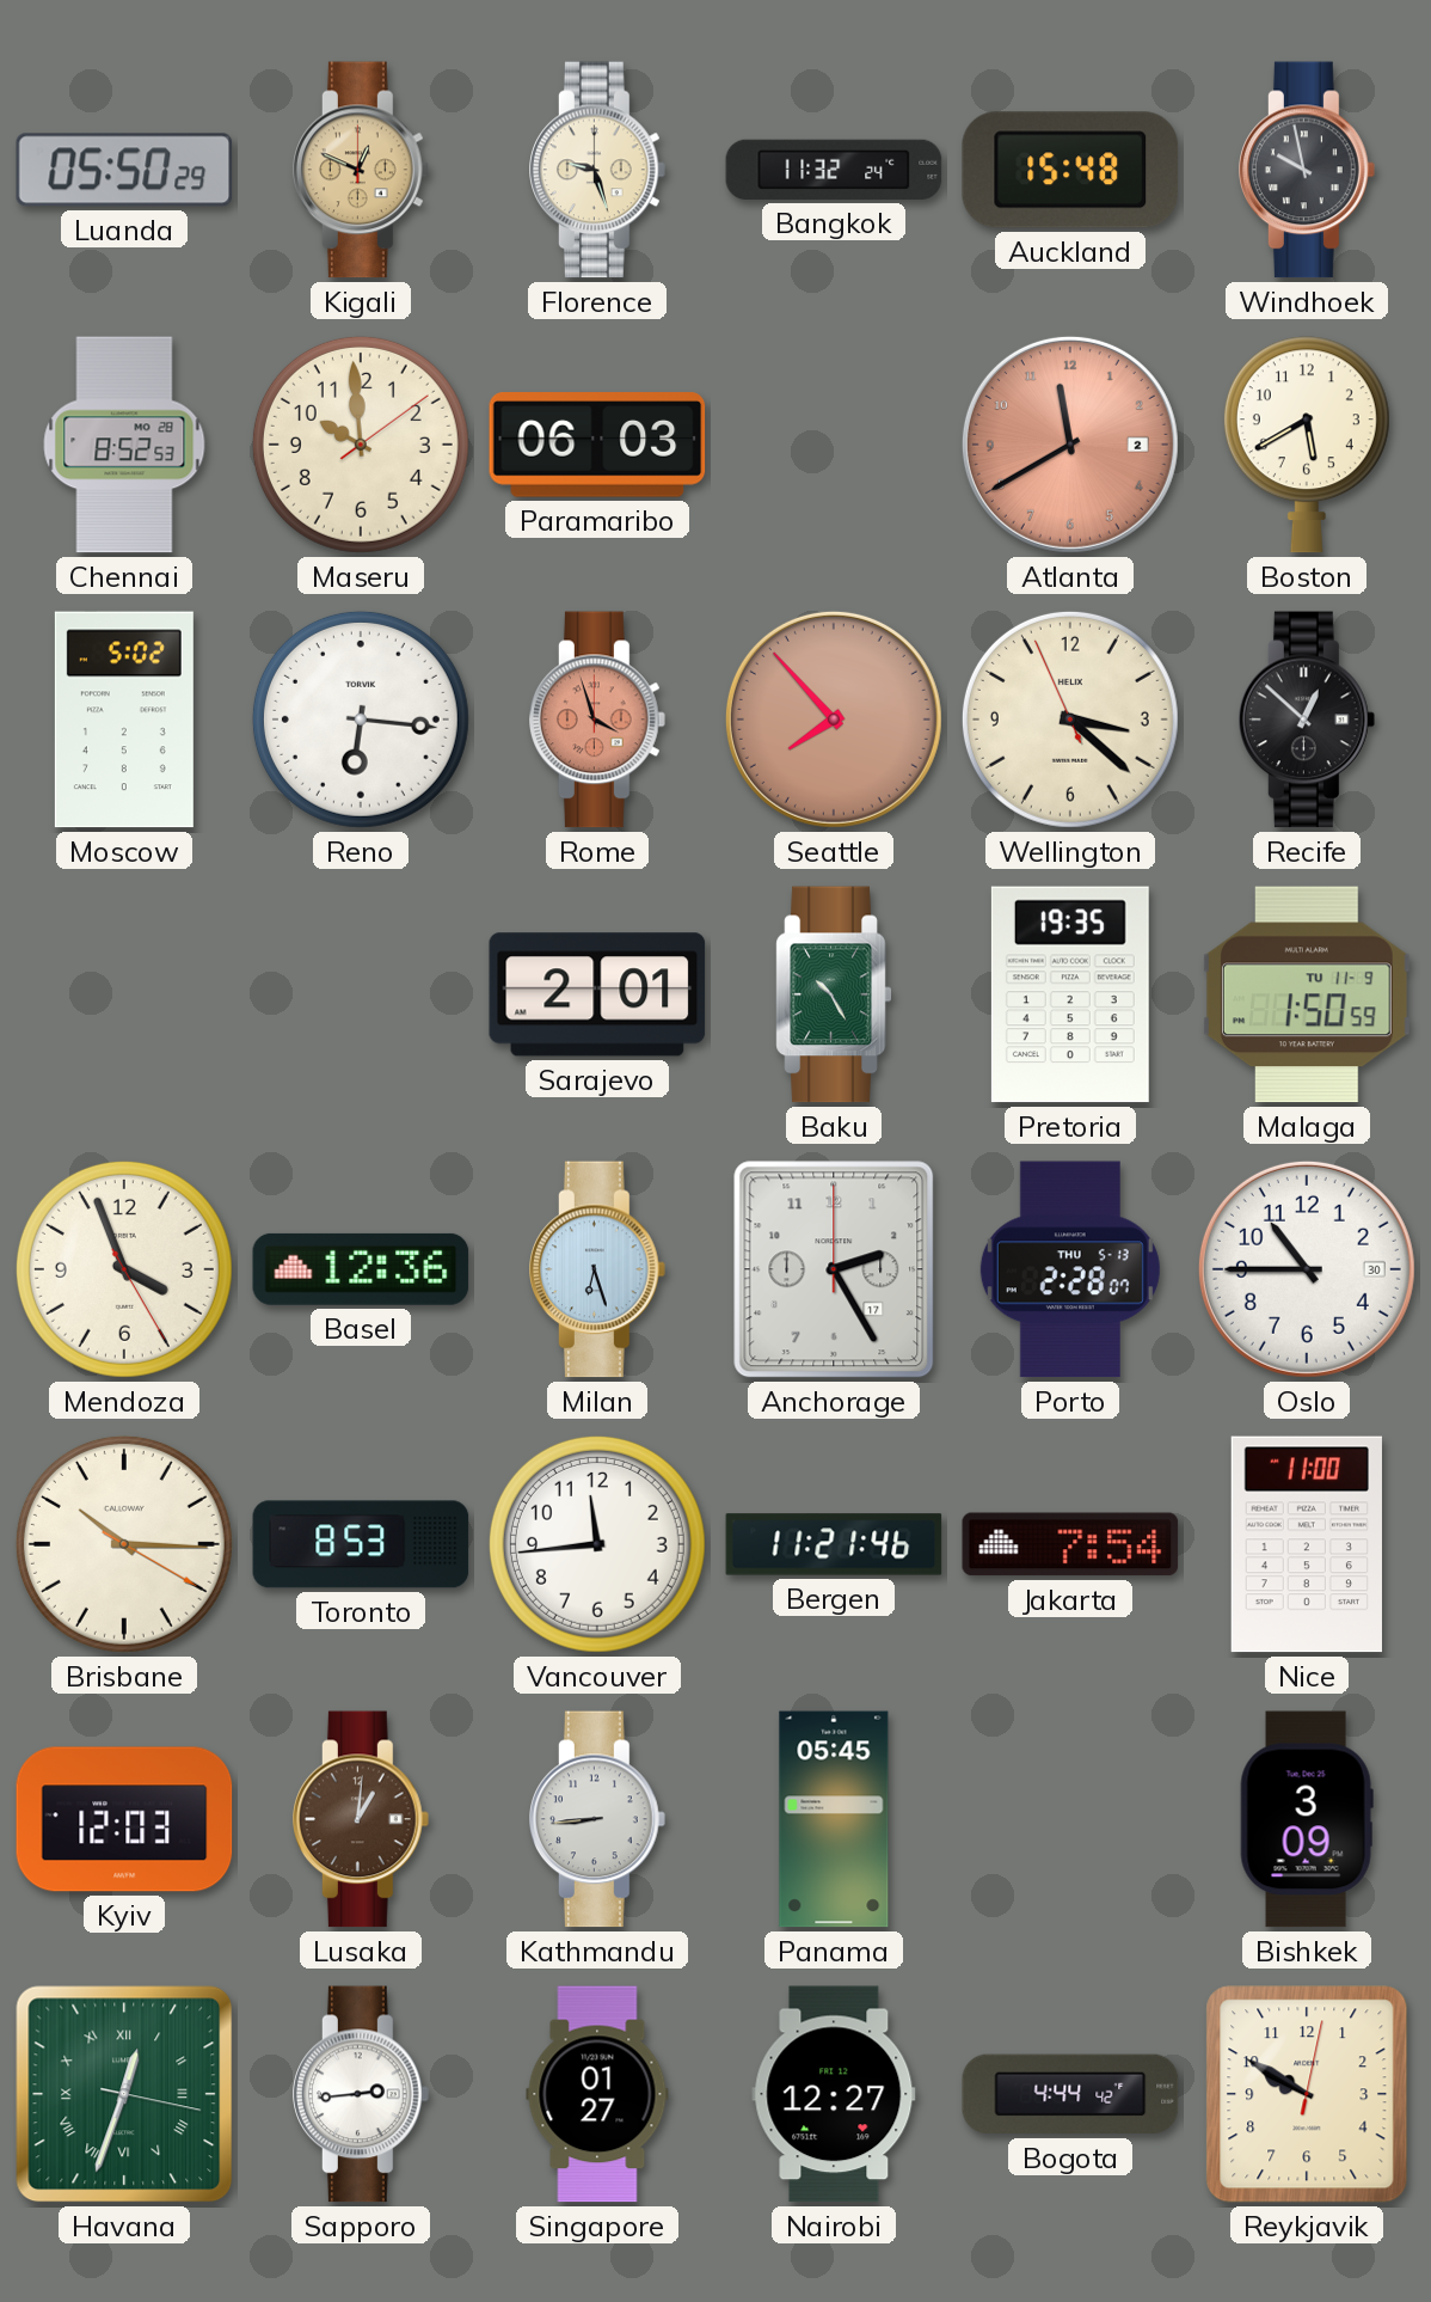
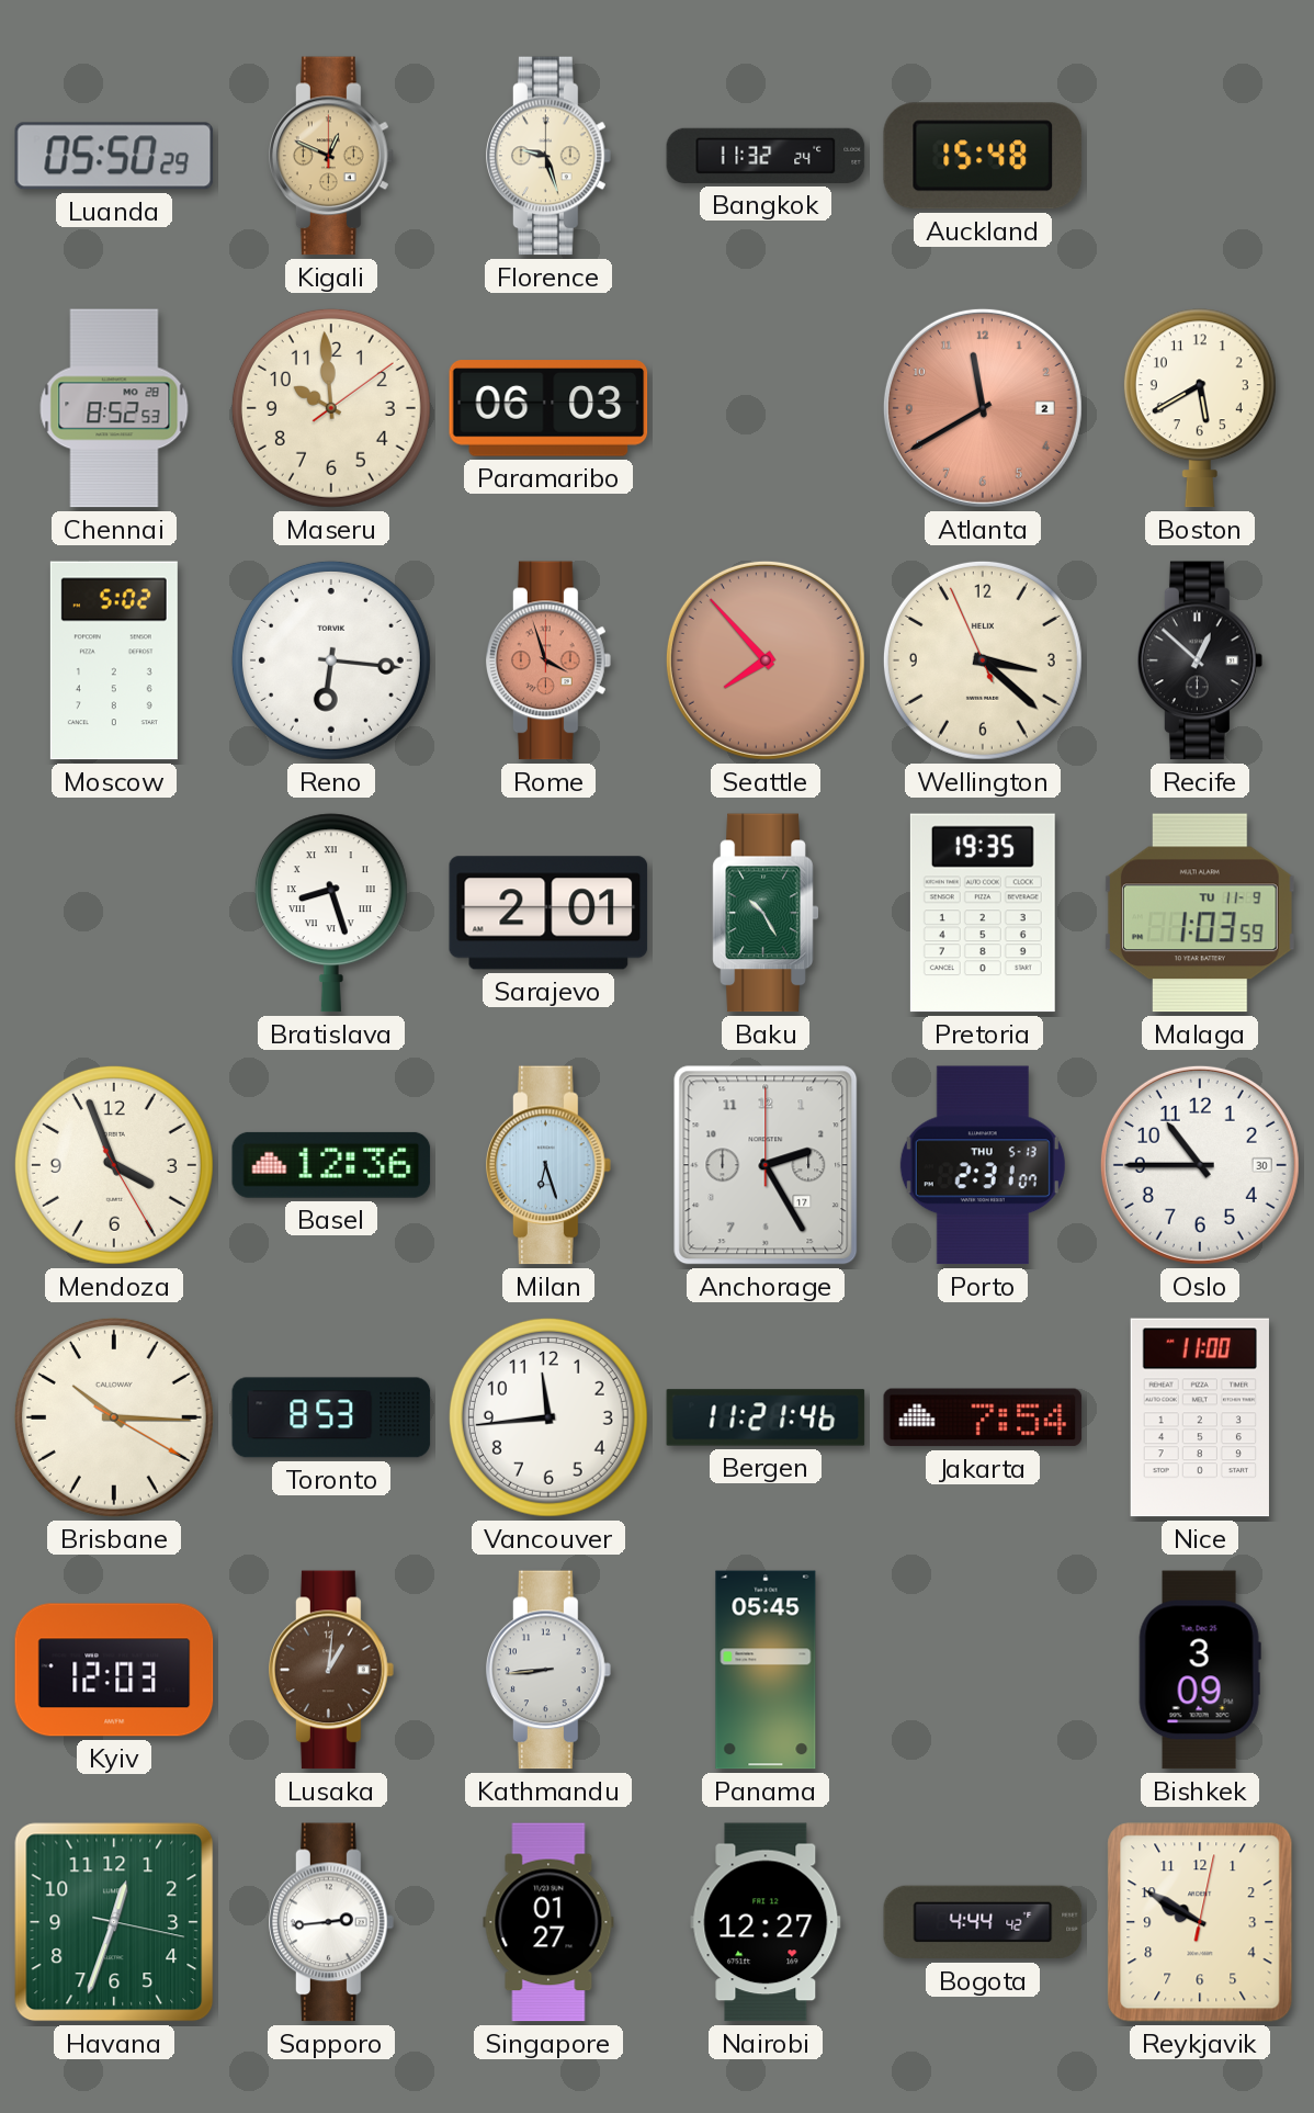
Windhoek: 9:58 -> none
Bratislava: none -> 8:27
Malaga: 1:50 -> 1:03
Porto: 2:28 -> 2:31
Havana numerals: Roman -> Arabic
